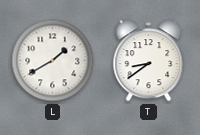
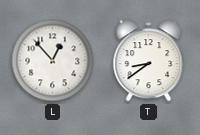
L: 1:40 -> 12:53
